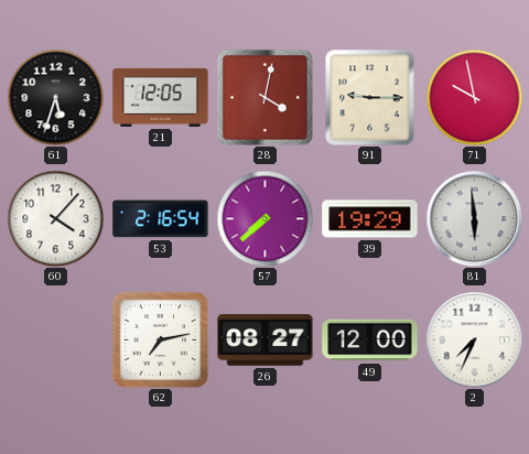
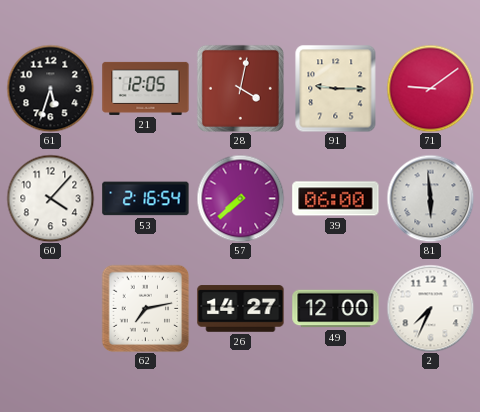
71: 9:58 -> 9:09
39: 19:29 -> 06:00
26: 08:27 -> 14:27
